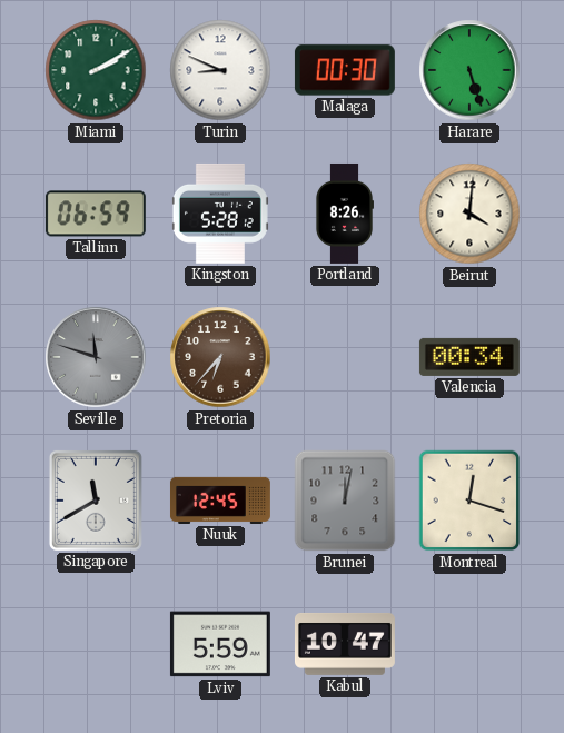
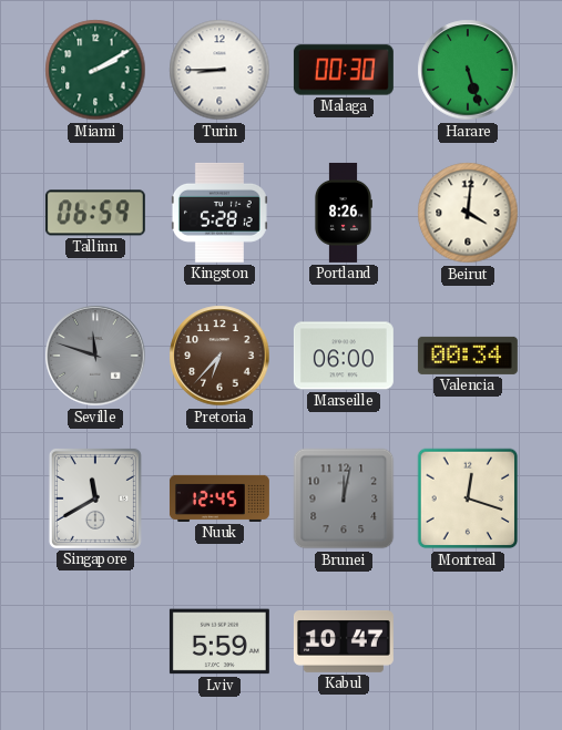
Turin: 8:49 -> 8:45
Marseille: none -> 06:00
